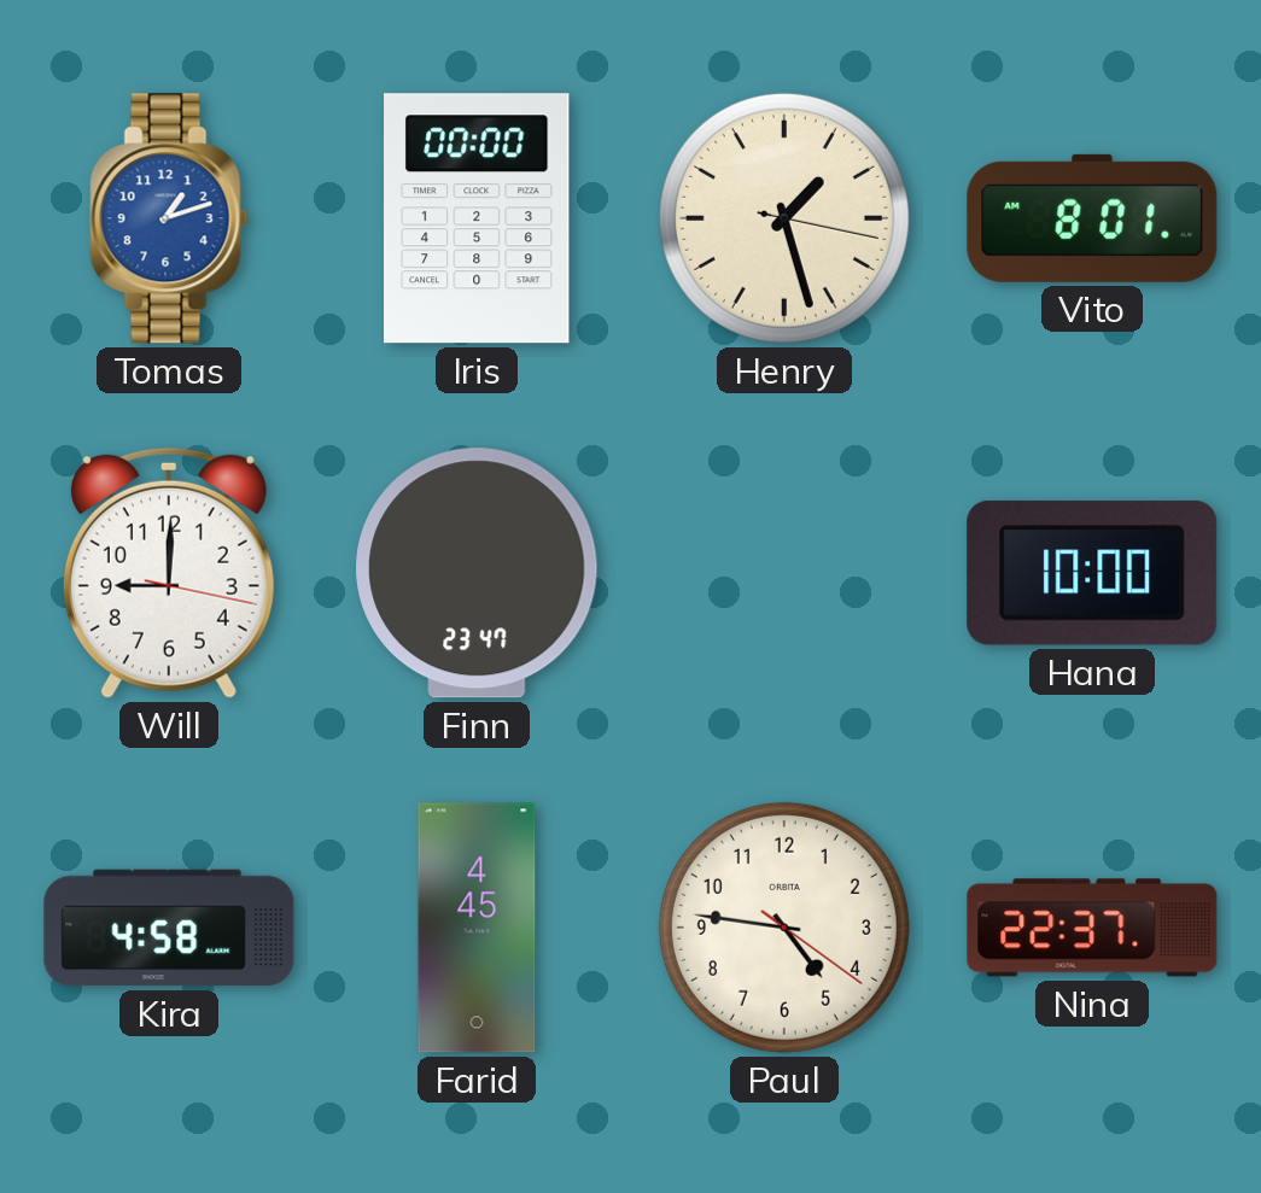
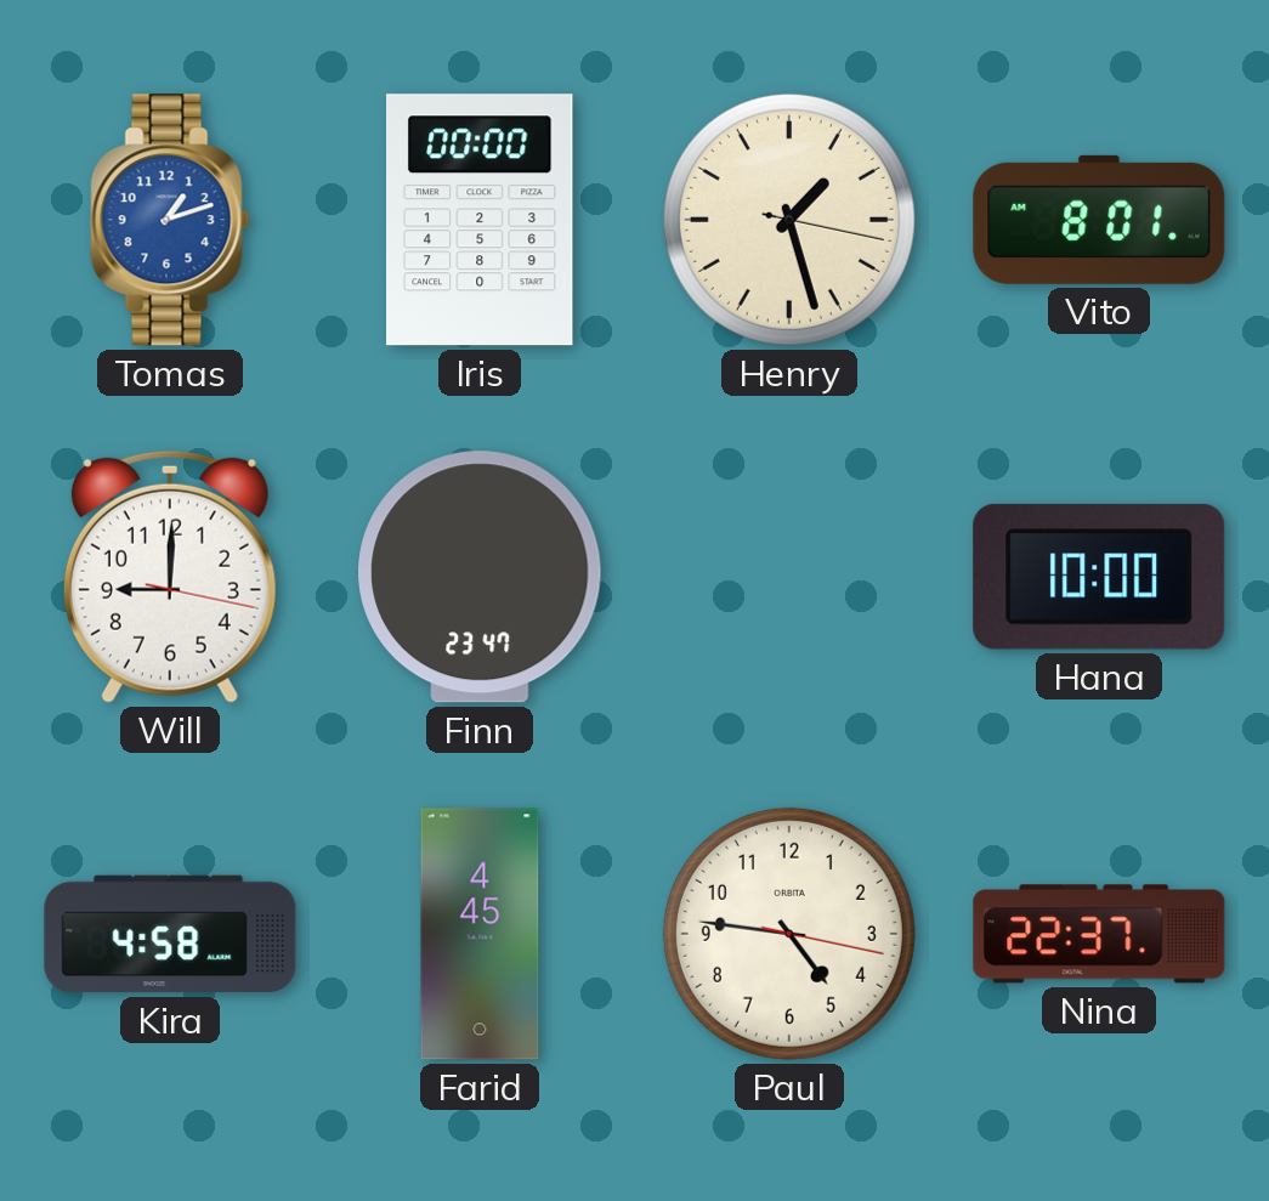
Paul: 4:46:21 -> 4:46:17
